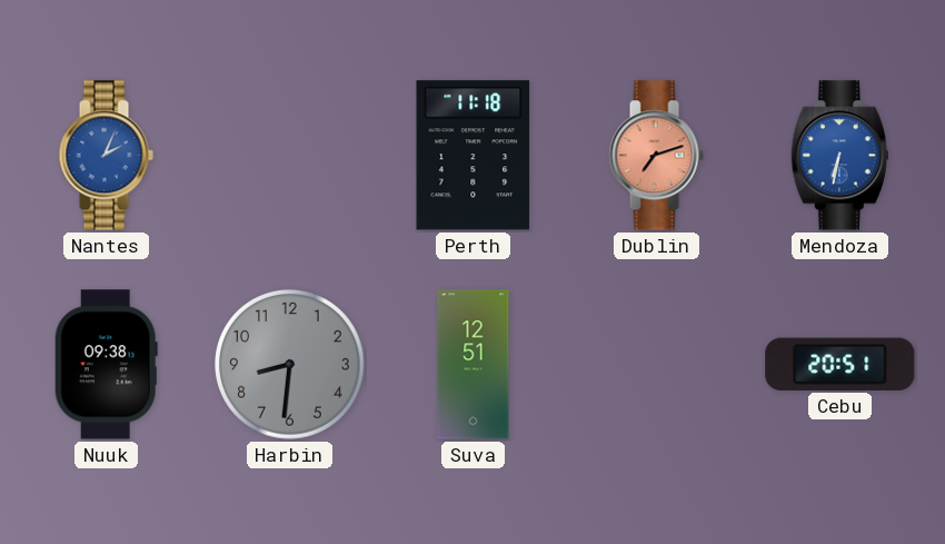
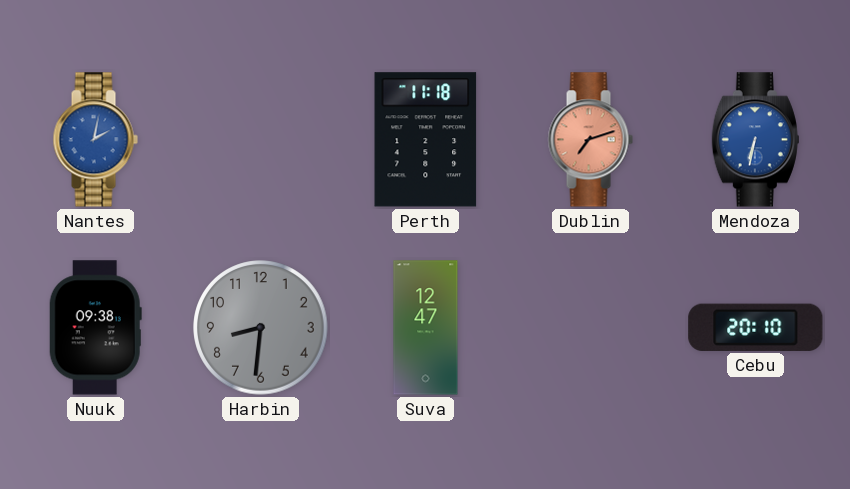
Nantes: 2:04 -> 2:02
Suva: 12:51 -> 12:47
Cebu: 20:51 -> 20:10
